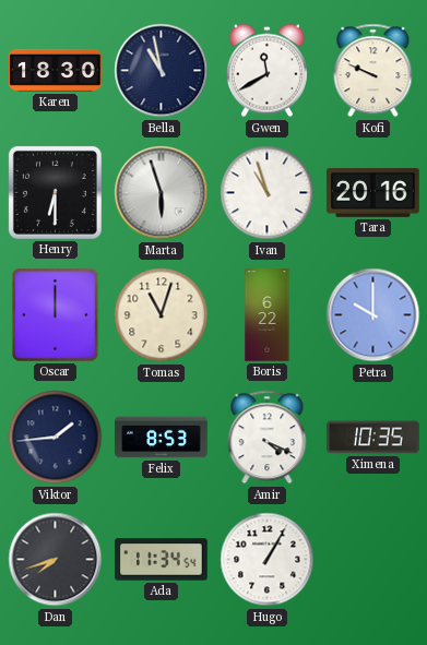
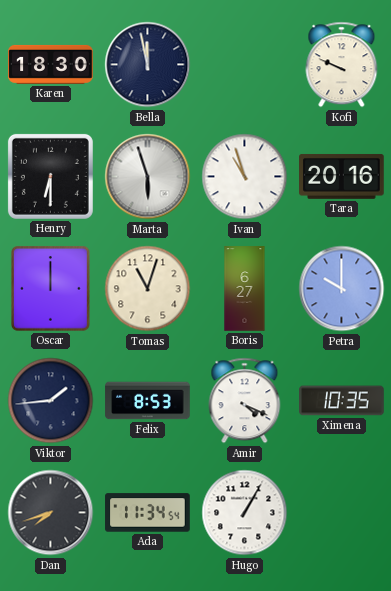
Bella: 10:58 -> 11:58
Gwen: 11:40 -> none
Boris: 6:22 -> 6:27
